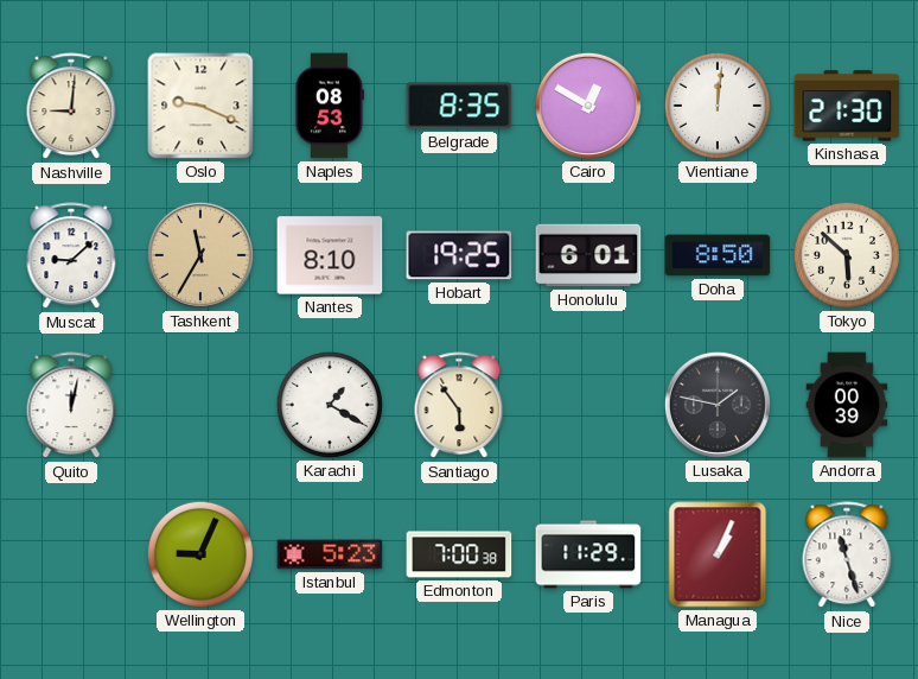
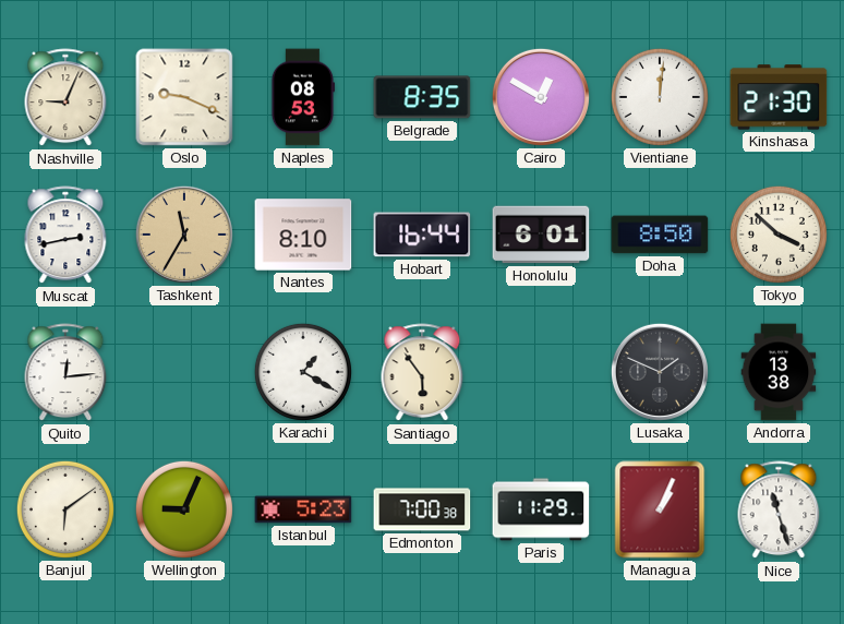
Nashville: 9:01 -> 9:04
Muscat: 9:08 -> 2:43
Hobart: 19:25 -> 16:44
Tokyo: 5:52 -> 3:52
Quito: 12:02 -> 12:14
Lusaka: 1:47 -> 1:49
Andorra: 00:39 -> 13:38
Banjul: none -> 6:09
